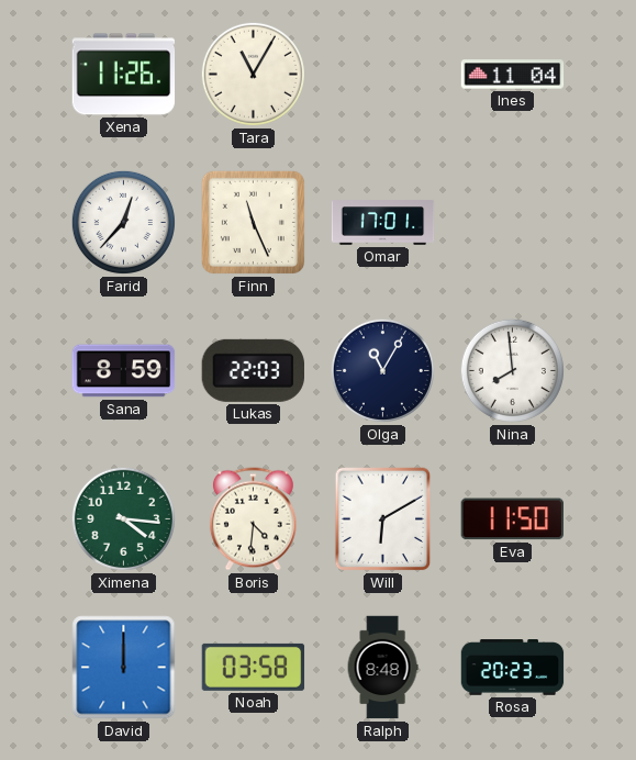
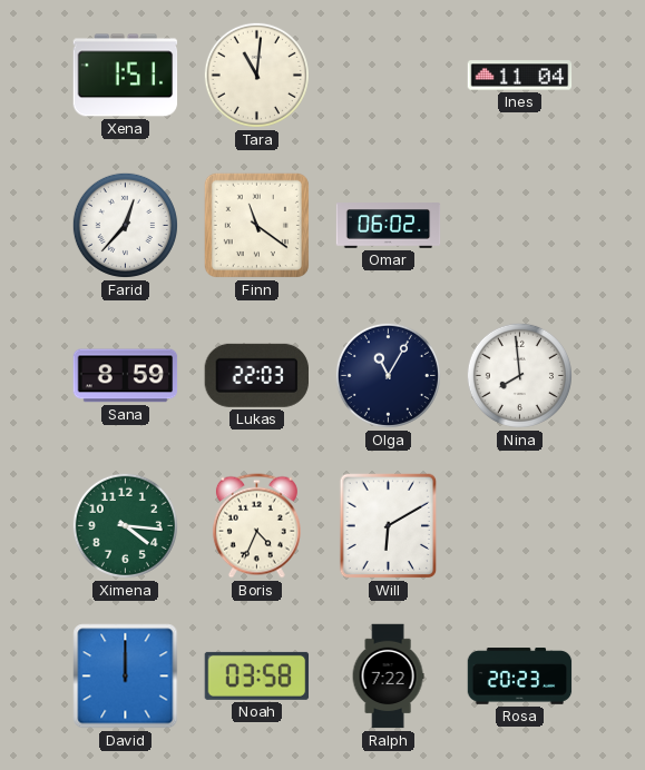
Xena: 11:26 -> 1:51
Tara: 11:05 -> 11:01
Finn: 11:26 -> 11:21
Omar: 17:01 -> 06:02
Boris: 4:31 -> 4:34
Eva: 11:50 -> none
Ralph: 8:48 -> 7:22
